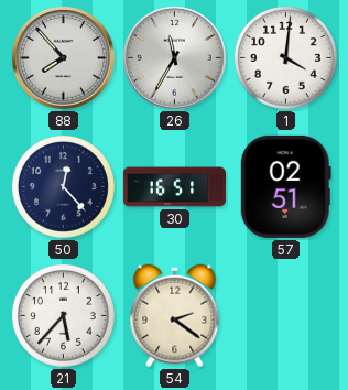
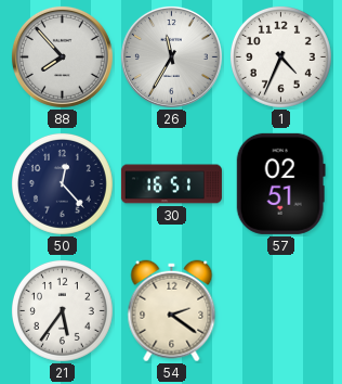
1: 4:01 -> 4:34
21: 5:37 -> 5:36
